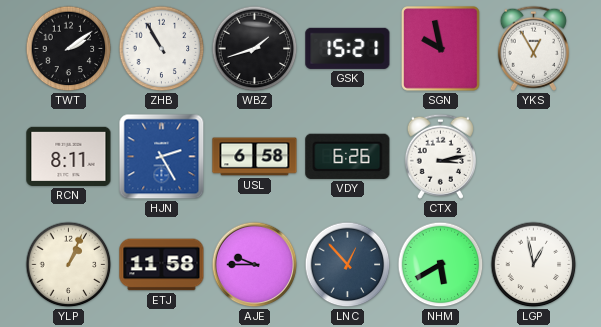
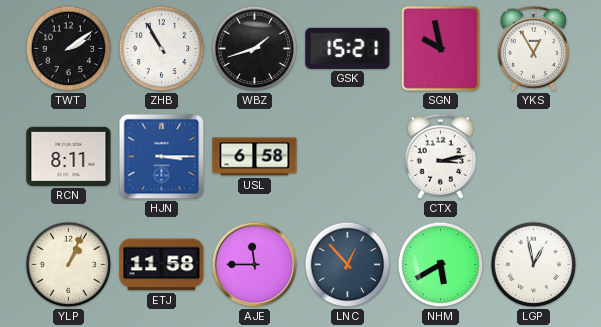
HJN: 2:25 -> 3:15
VDY: 6:26 -> none
AJE: 9:45 -> 11:45
